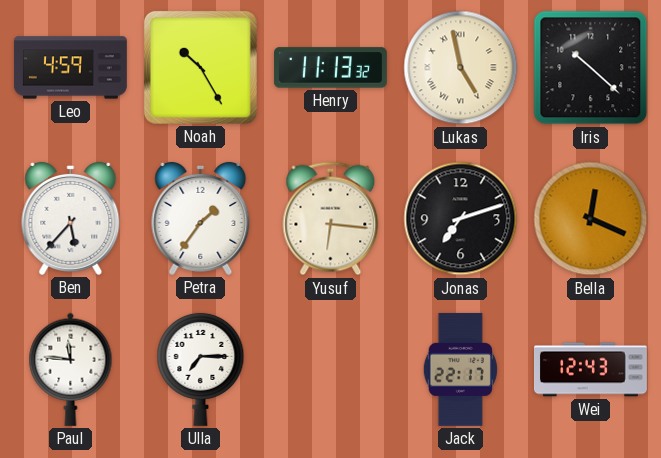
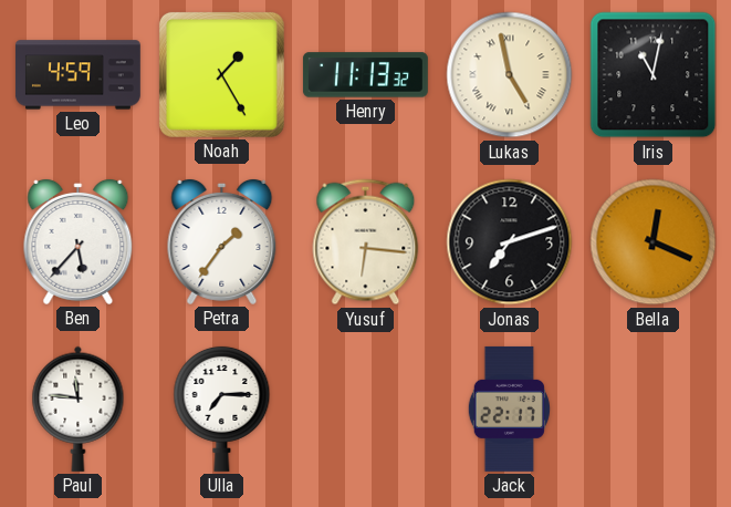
Noah: 10:25 -> 1:25
Iris: 10:22 -> 11:02
Wei: 12:43 -> none
